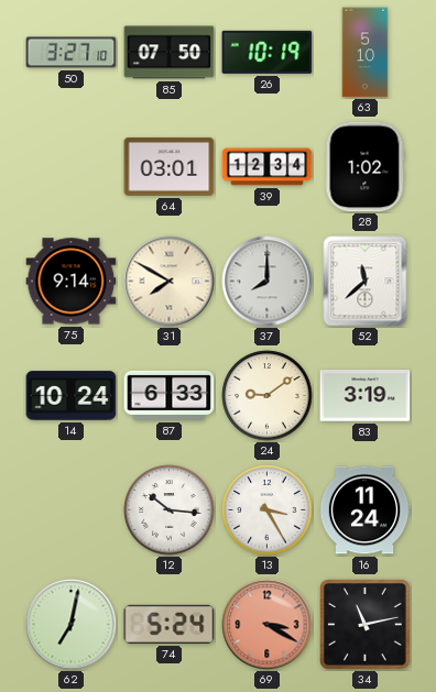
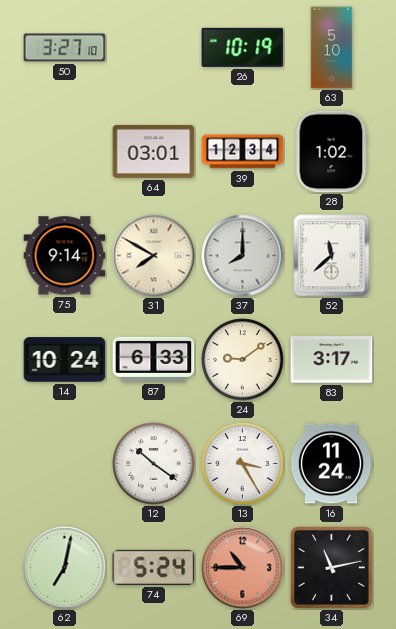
85: 07:50 -> none
83: 3:19 -> 3:17
12: 10:16 -> 10:21
69: 3:20 -> 10:45
